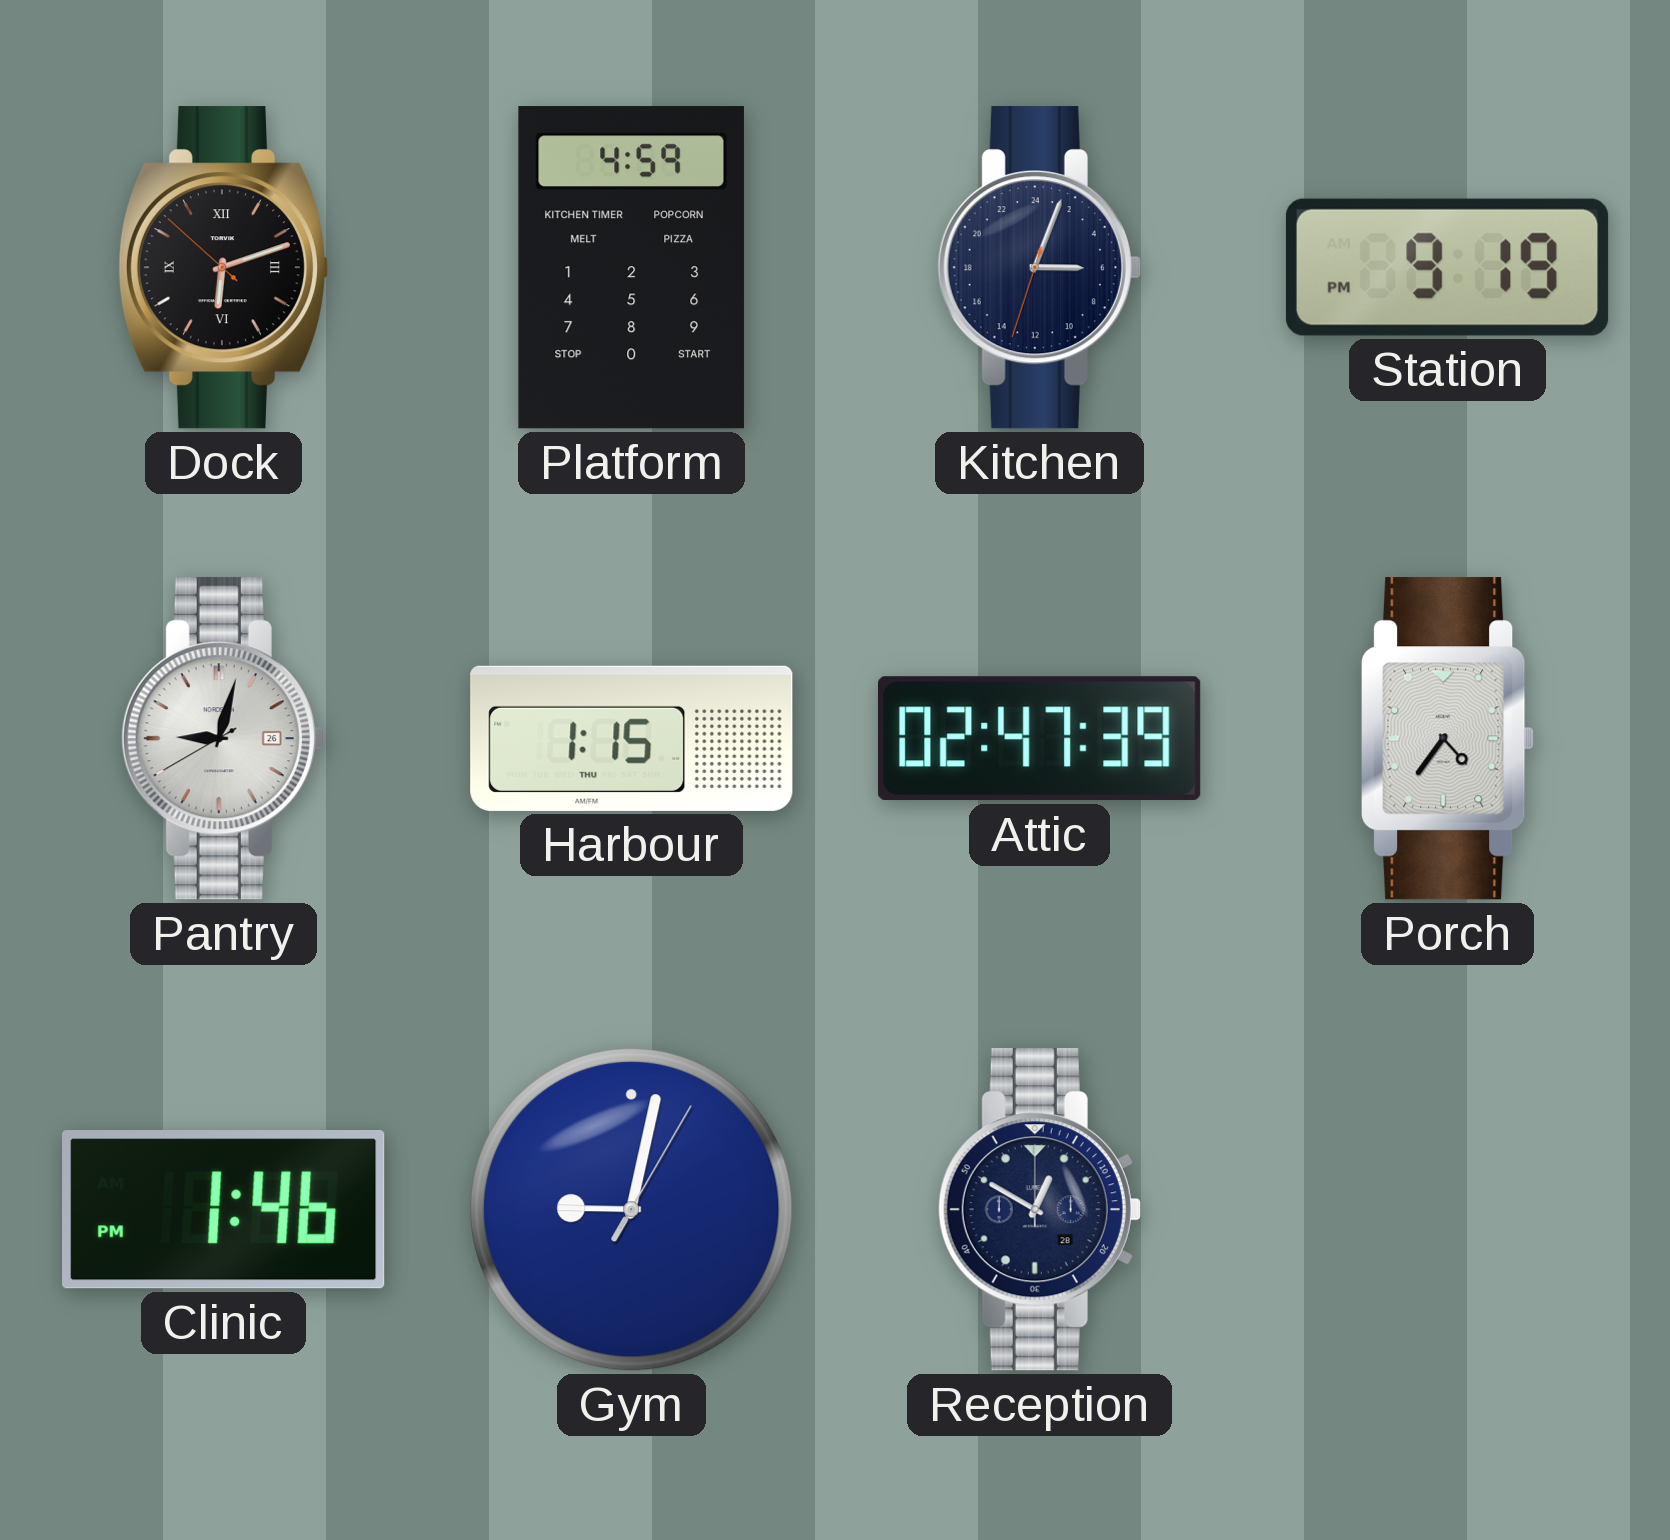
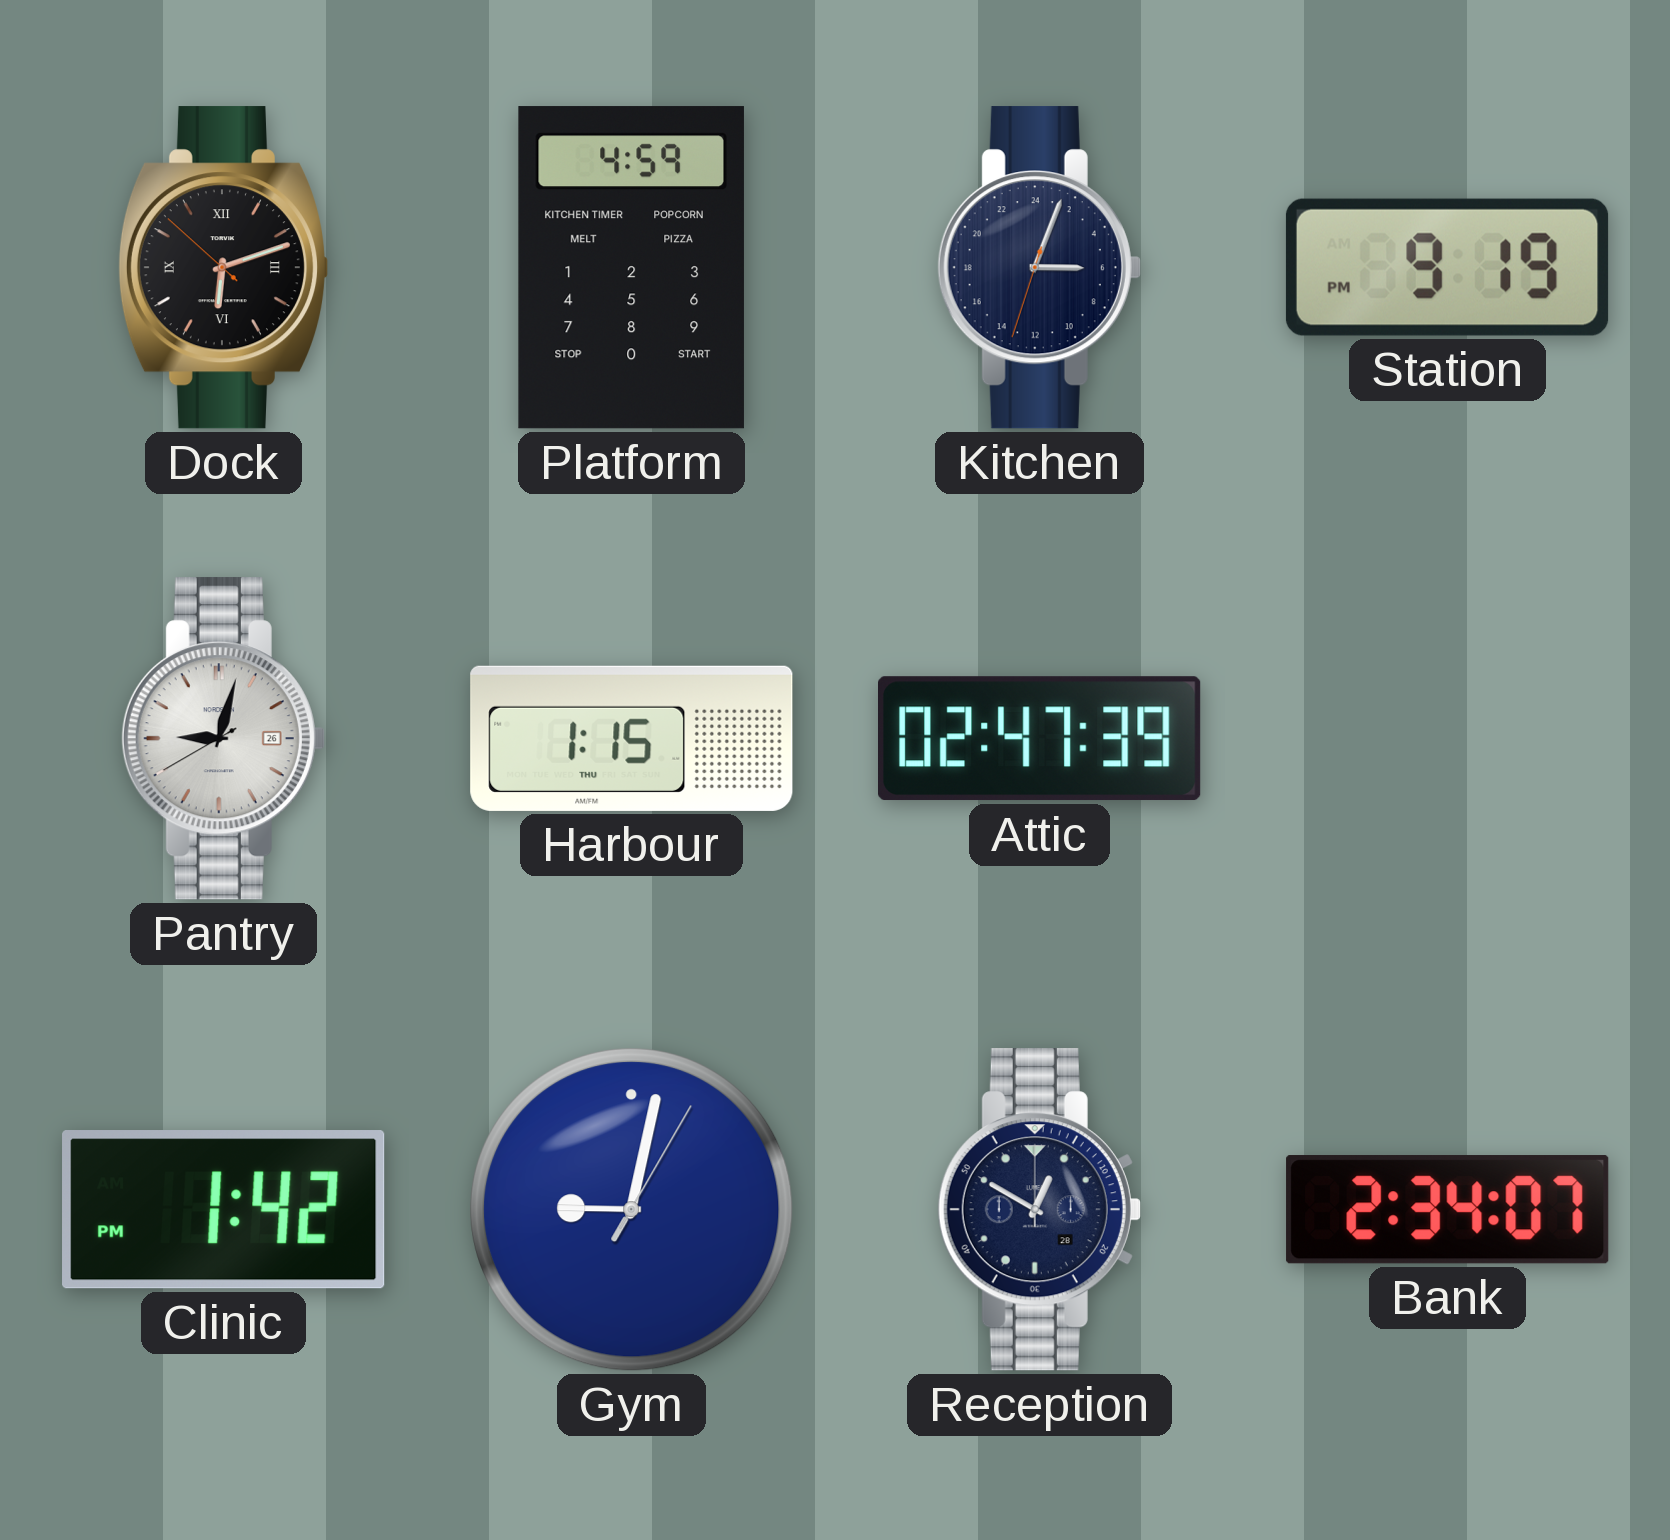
Porch: 4:36 -> none
Clinic: 1:46 -> 1:42
Bank: none -> 2:34
